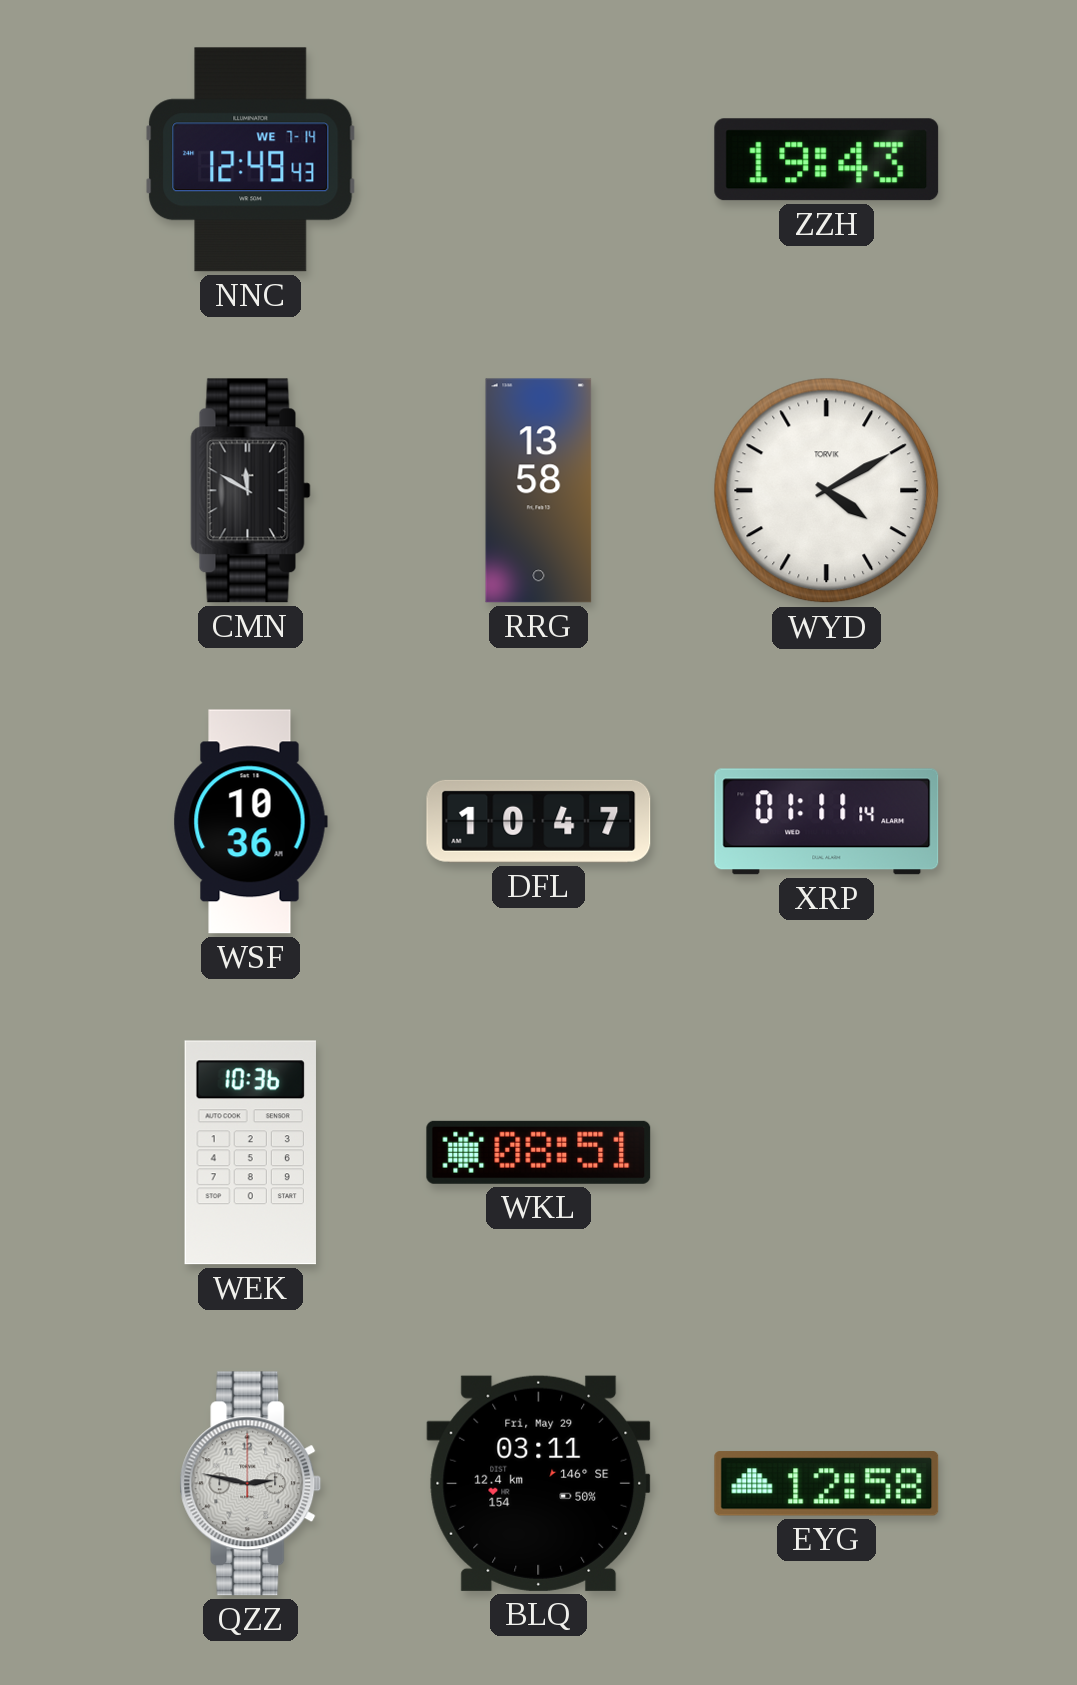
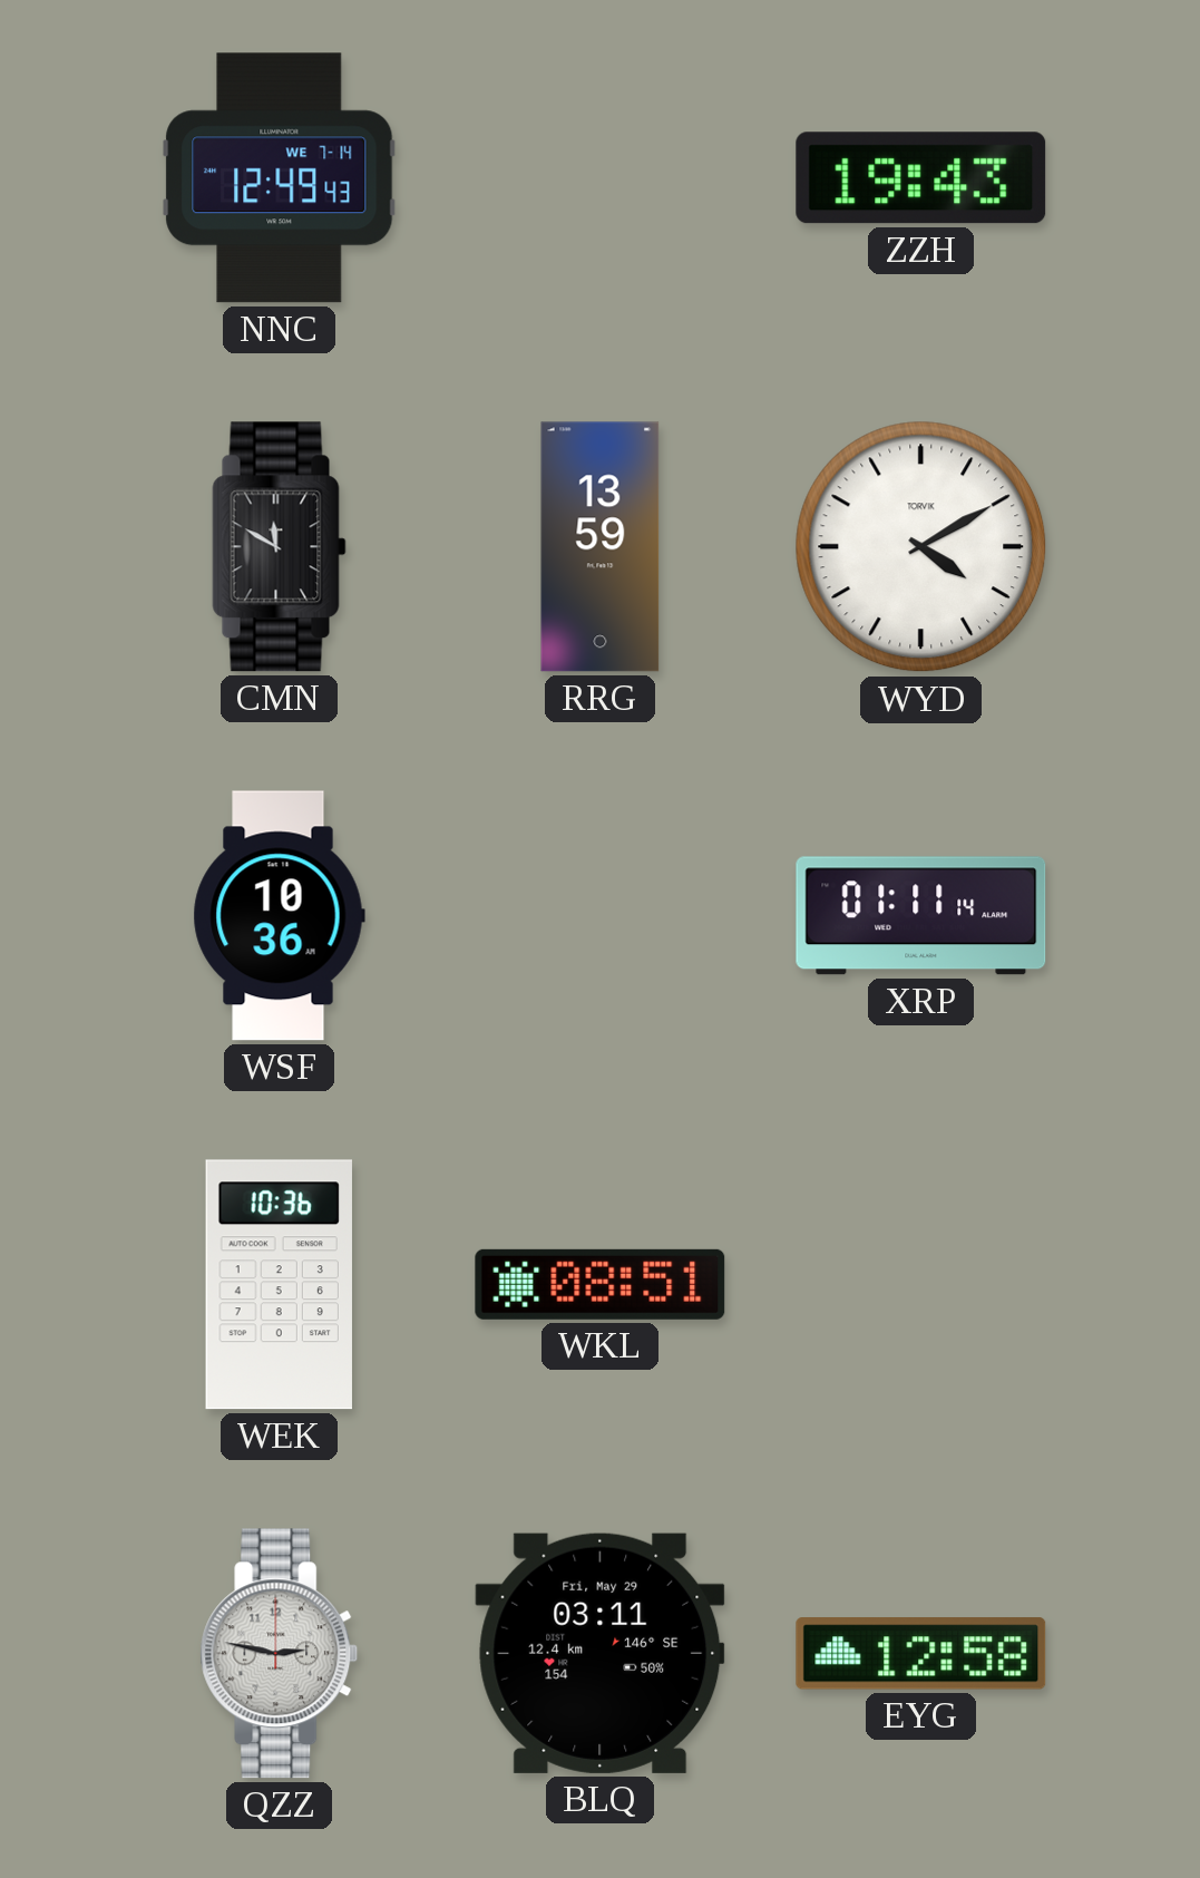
RRG: 13:58 -> 13:59
DFL: 10:47 -> none
